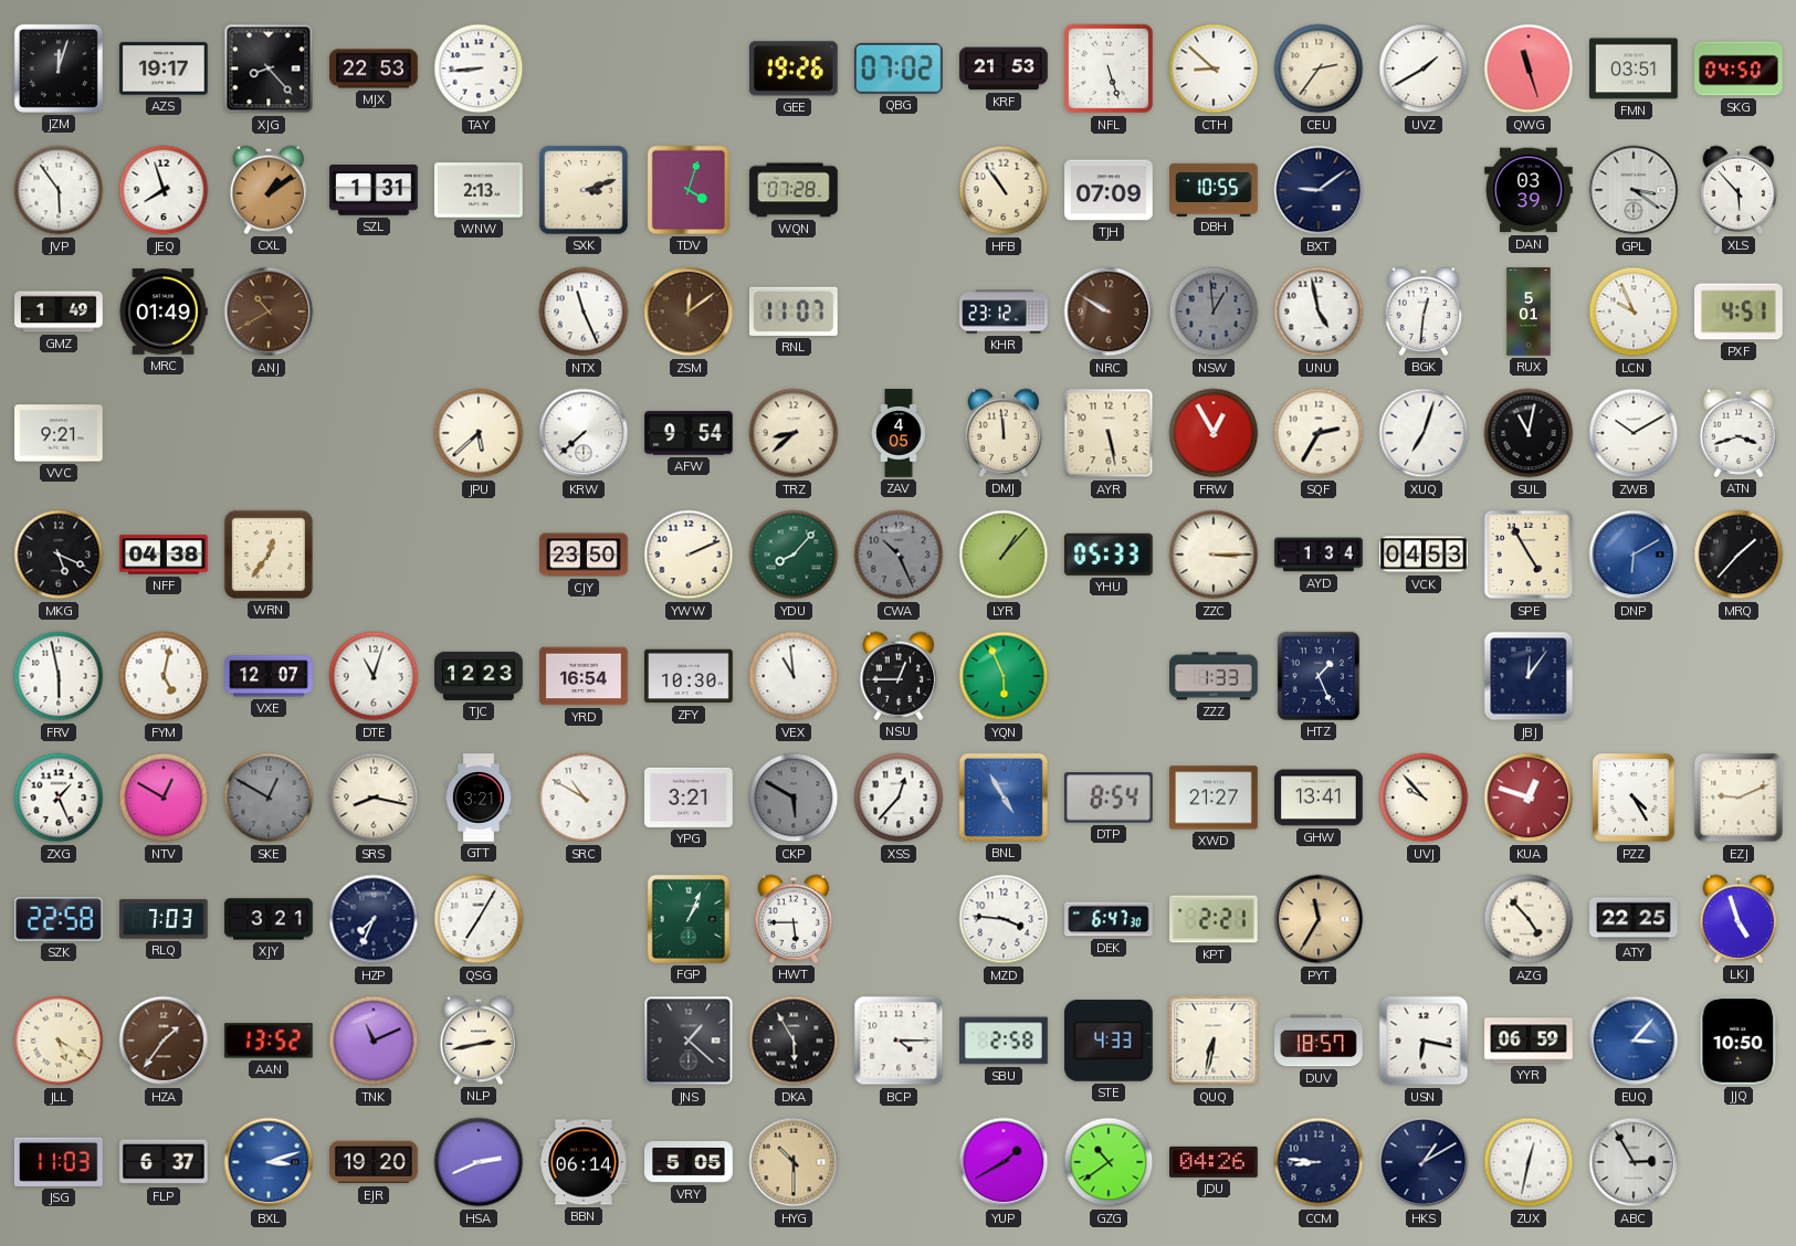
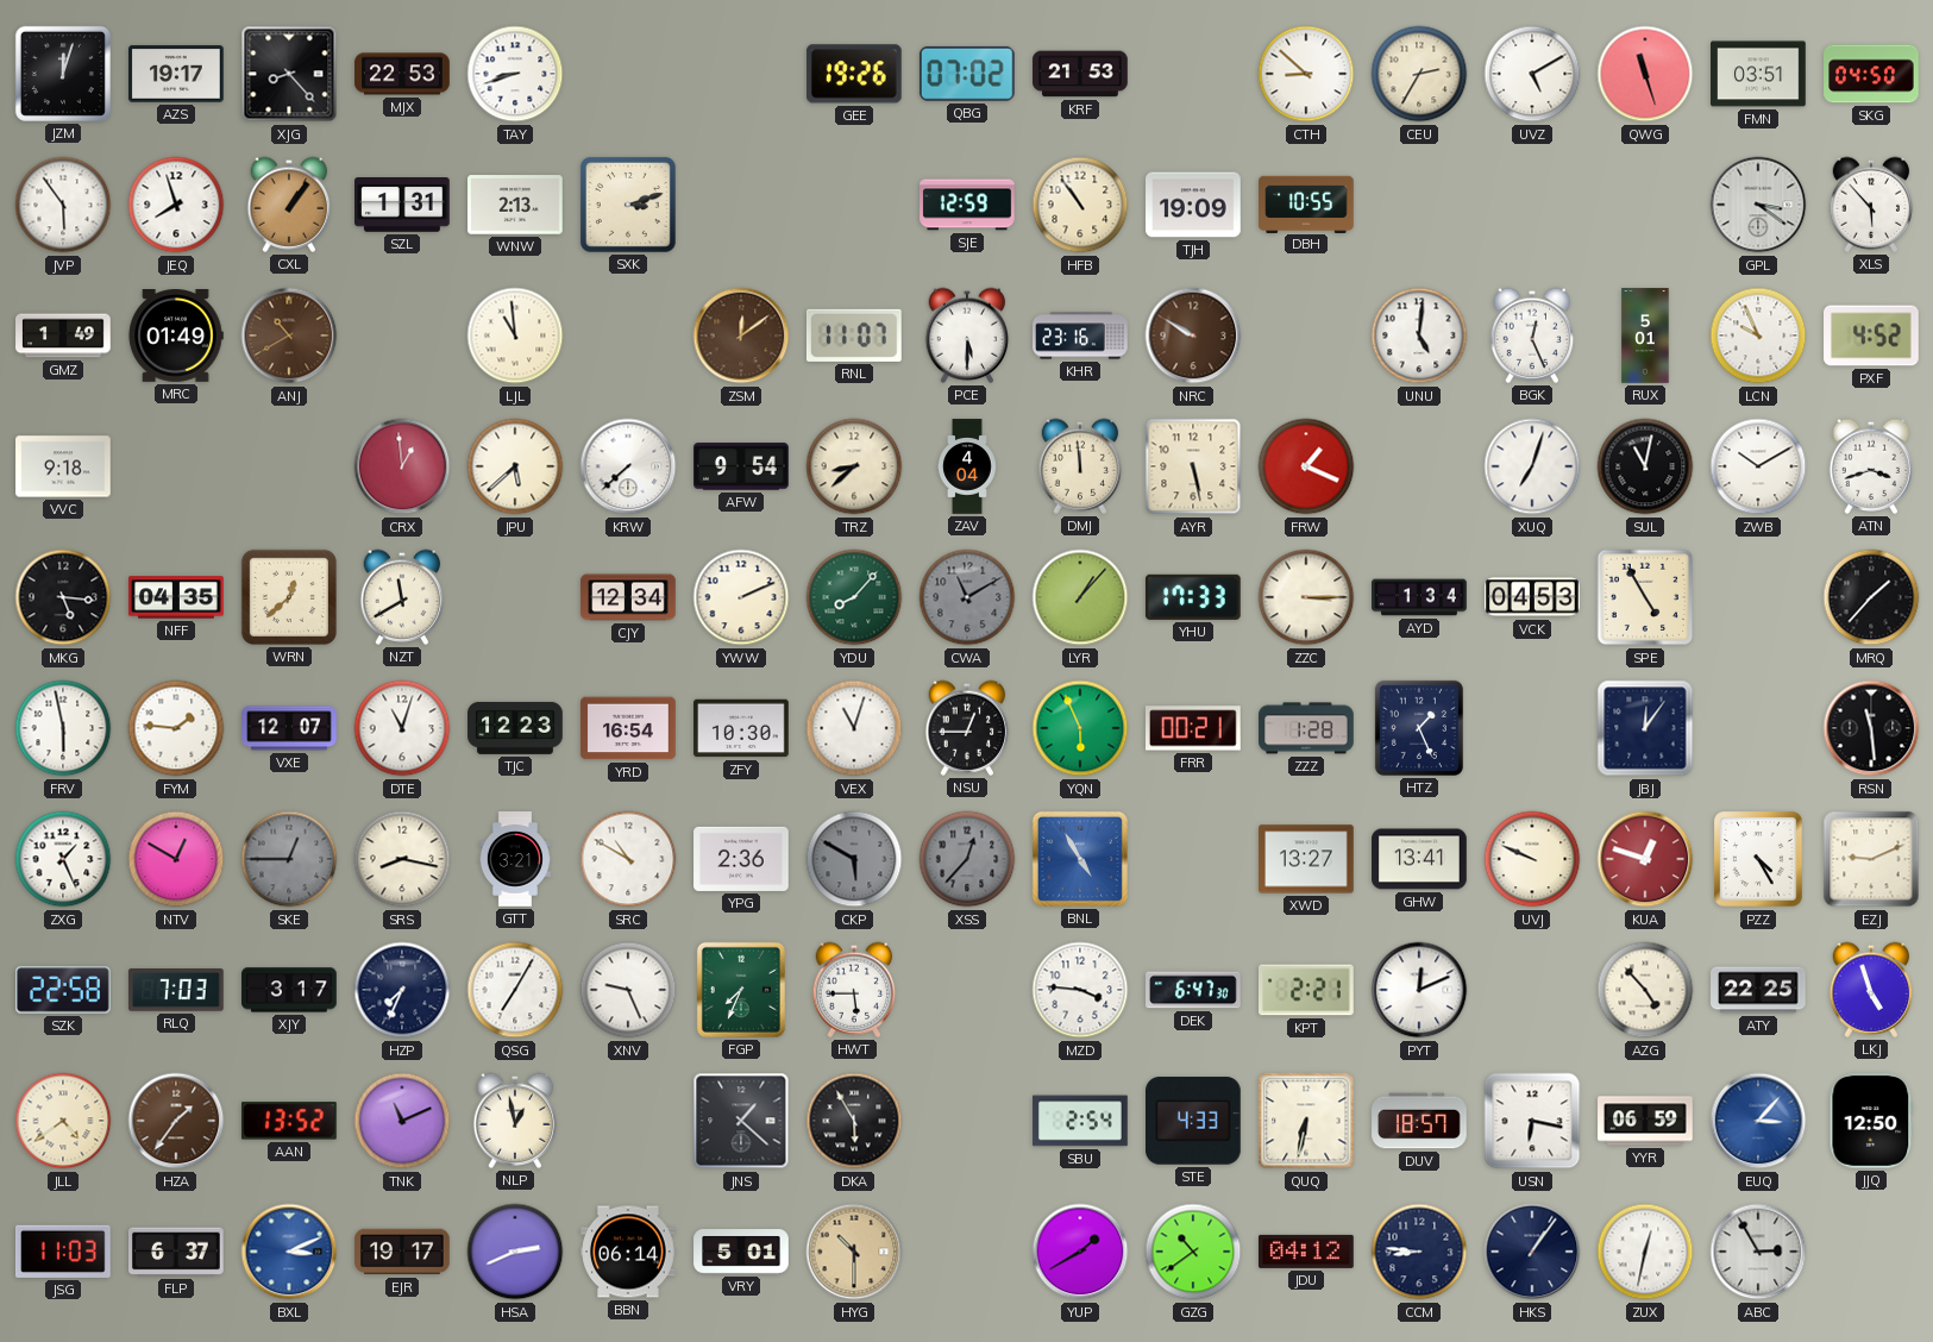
TAY: 8:44 -> 8:42
NFL: 5:27 -> none
CEU: 2:36 -> 2:35
UVZ: 1:40 -> 5:10
CXL: 1:09 -> 1:06
TDV: 4:03 -> none
WQN: 07:28 -> none
SJE: none -> 12:59
TJH: 07:09 -> 19:09
BXT: 9:09 -> none
DAN: 03:39 -> none
LJL: none -> 10:59
NTX: 11:26 -> none
PCE: none -> 5:30
KHR: 23:12 -> 23:16
NSW: 12:59 -> none
UNU: 4:58 -> 5:01
BGK: 12:31 -> 12:26
PXF: 4:51 -> 4:52
VVC: 9:21 -> 9:18
CRX: none -> 12:59
ZAV: 4:05 -> 4:04
FRW: 12:55 -> 1:19
SQF: 2:35 -> none
MKG: 5:19 -> 5:16
NFF: 04:38 -> 04:35
WRN: 12:36 -> 12:38
NZT: none -> 11:40
CJY: 23:50 -> 12:34
CWA: 10:26 -> 11:10
YHU: 05:33 -> 17:33
DNP: 6:10 -> none
FYM: 5:02 -> 1:46
VEX: 10:59 -> 11:03
FRR: none -> 00:21
ZZZ: 1:33 -> 1:28
RSN: none -> 11:29
SKE: 12:50 -> 12:45
YPG: 3:21 -> 2:36
XSS dial: white -> grey
DTP: 8:54 -> none
XWD: 21:27 -> 13:27
UVJ: 9:53 -> 9:49
XJY: 3:21 -> 3:17
XNV: none -> 9:26
FGP: 1:04 -> 7:34
PYT: 11:35 -> 12:11
PYT dial: champagne -> white
JLL: 5:20 -> 4:39
NLP: 2:43 -> 12:58
BCP: 4:15 -> none
SBU: 2:58 -> 2:54
JJQ: 10:50 -> 12:50
BXL: 3:12 -> 3:11
EJR: 19:20 -> 19:17
VRY: 5:05 -> 5:01
JDU: 04:26 -> 04:12
HKS: 1:10 -> 1:06
